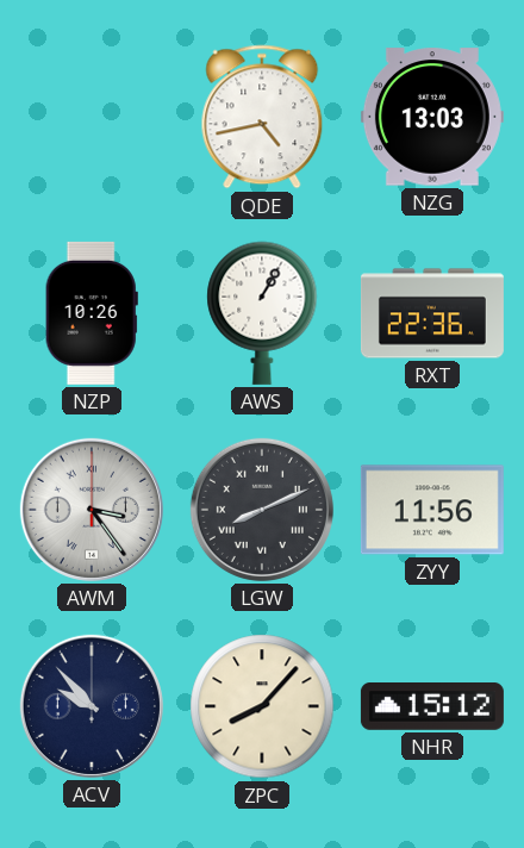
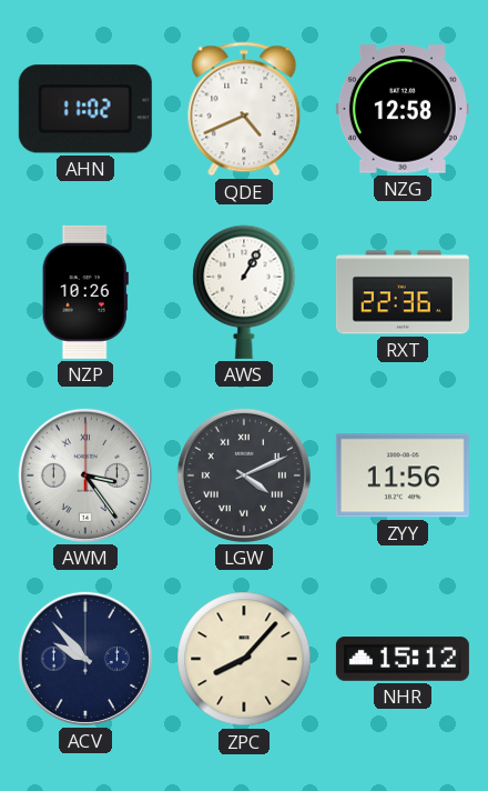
AHN: none -> 11:02
QDE: 4:43 -> 4:41
NZG: 13:03 -> 12:58
LGW: 8:11 -> 4:11
